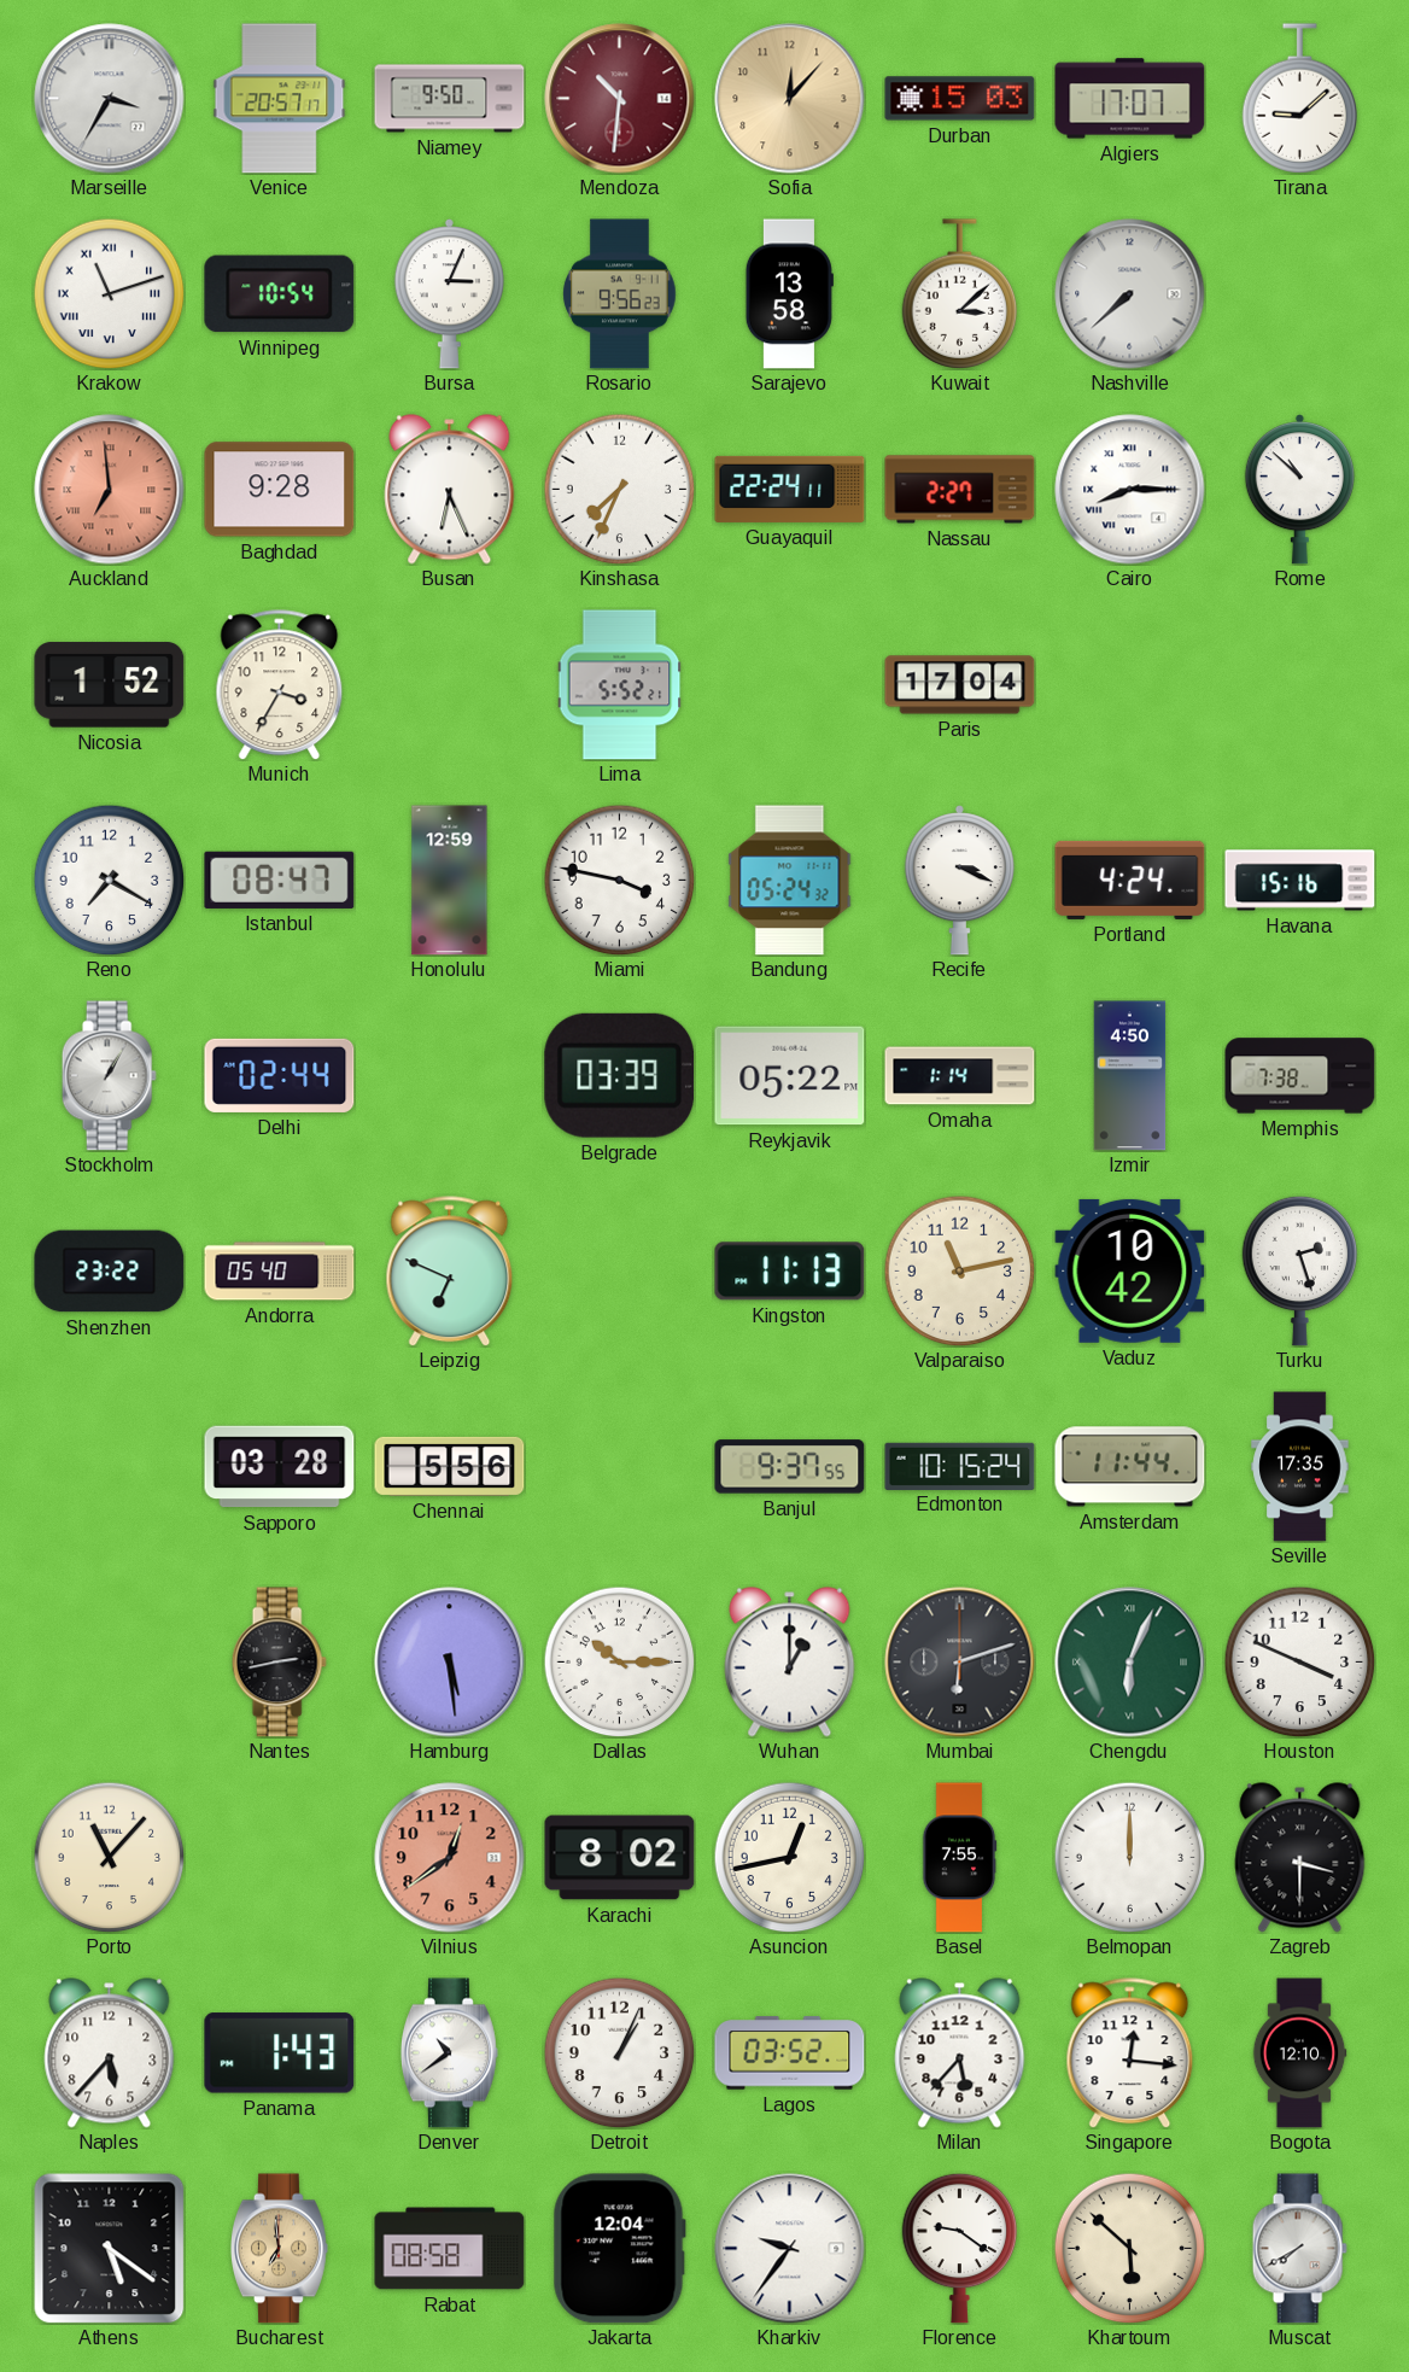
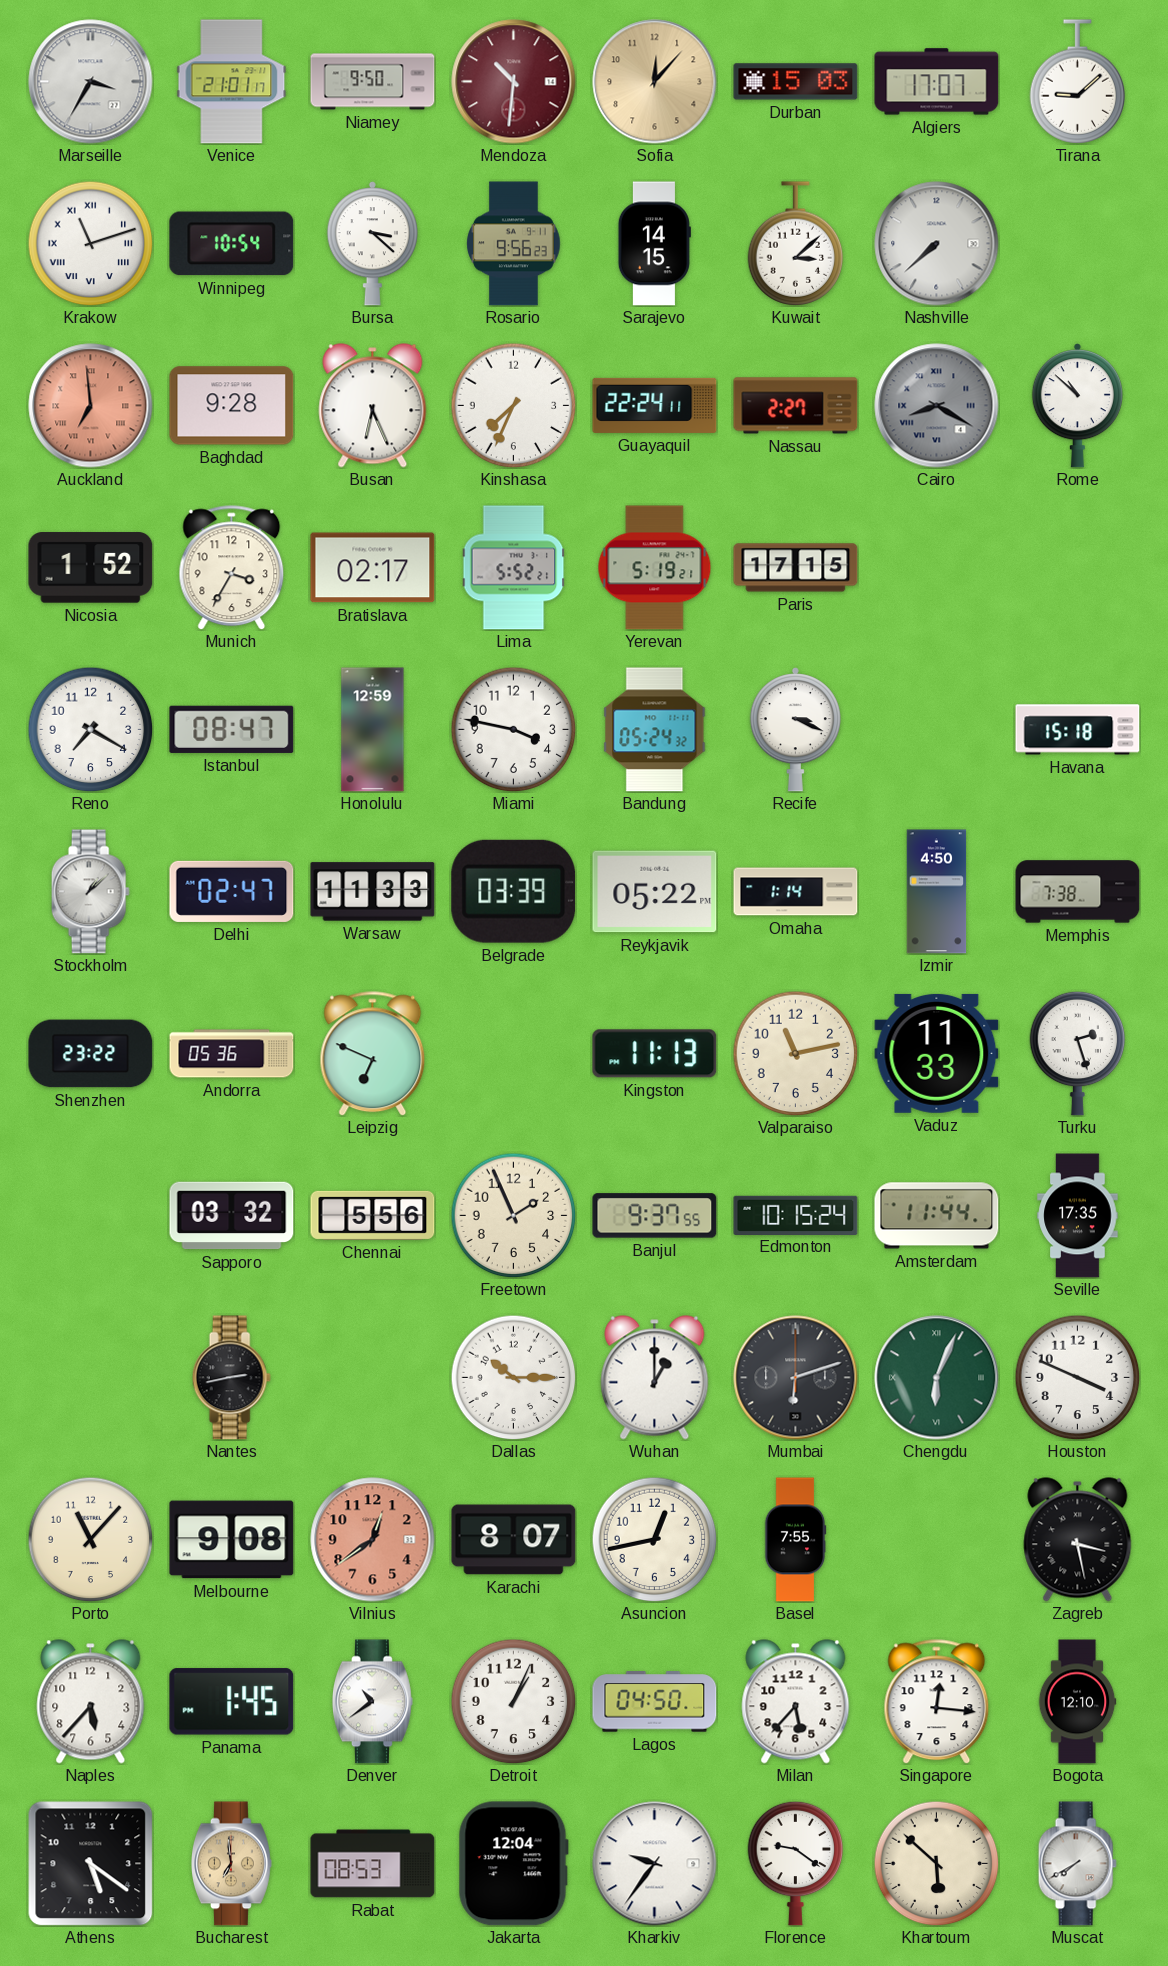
Venice: 20:57 -> 21:01
Bursa: 3:04 -> 3:22
Sarajevo: 13:58 -> 14:15
Cairo: 8:15 -> 8:20
Cairo dial: white -> grey
Bratislava: none -> 02:17
Yerevan: none -> 5:19
Paris: 17:04 -> 17:15
Portland: 4:24 -> none
Havana: 15:16 -> 15:18
Stockholm: 1:05 -> 1:08
Delhi: 02:44 -> 02:47
Warsaw: none -> 11:33
Andorra: 05:40 -> 05:36
Vaduz: 10:42 -> 11:33
Sapporo: 03:28 -> 03:32
Freetown: none -> 1:56
Hamburg: 5:29 -> none
Melbourne: none -> 9:08
Karachi: 8:02 -> 8:07
Belmopan: 12:00 -> none
Zagreb: 3:30 -> 3:28
Panama: 1:43 -> 1:45
Lagos: 03:52 -> 04:50
Rabat: 08:58 -> 08:53
